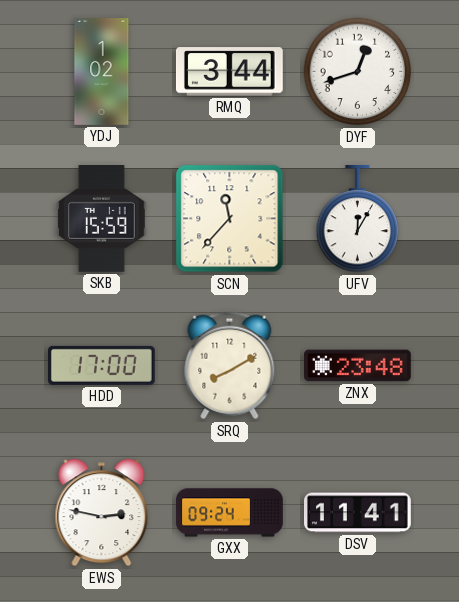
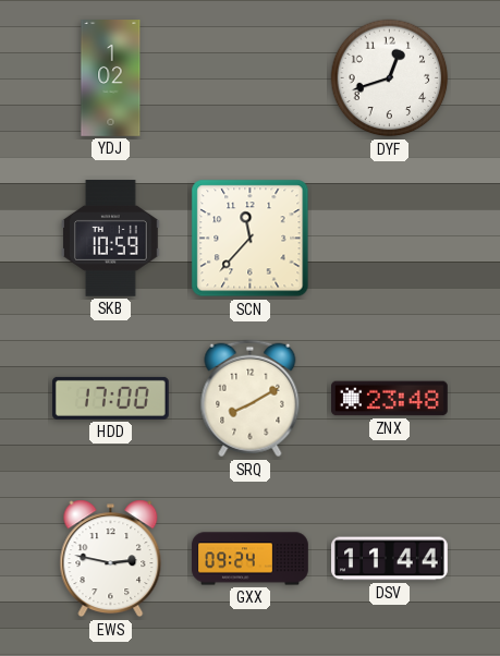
RMQ: 3:44 -> none
SKB: 15:59 -> 10:59
UFV: 12:05 -> none
DSV: 11:41 -> 11:44
